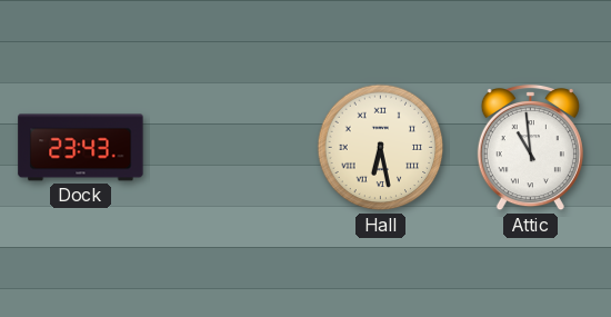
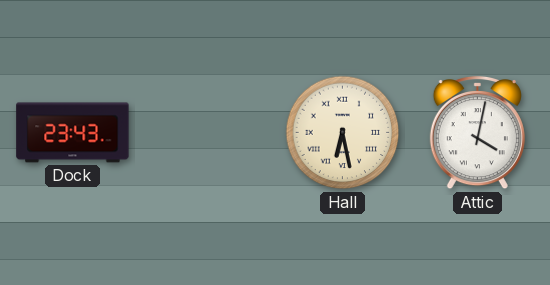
Attic: 10:59 -> 4:02
